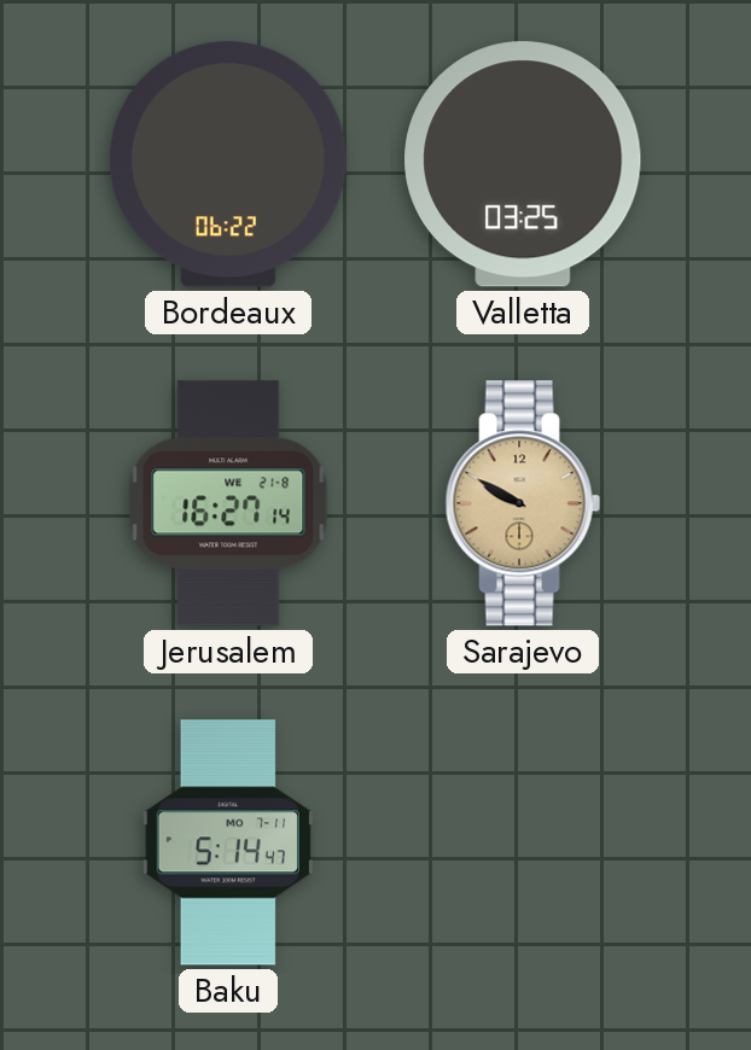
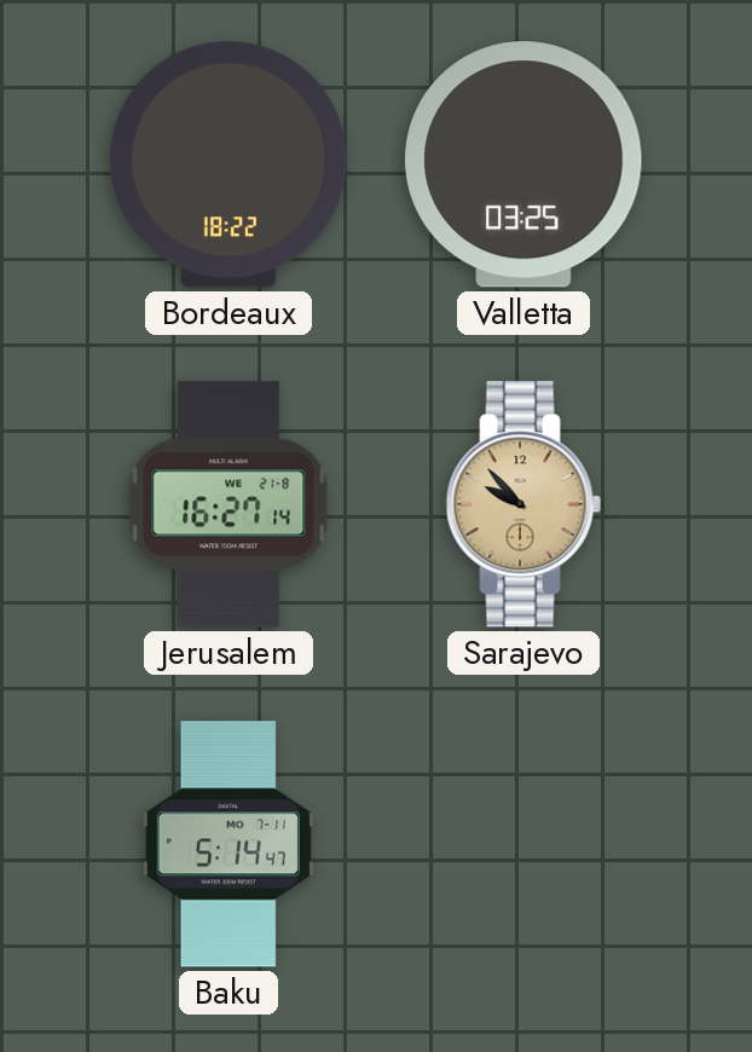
Bordeaux: 06:22 -> 18:22
Sarajevo: 9:50 -> 9:53
